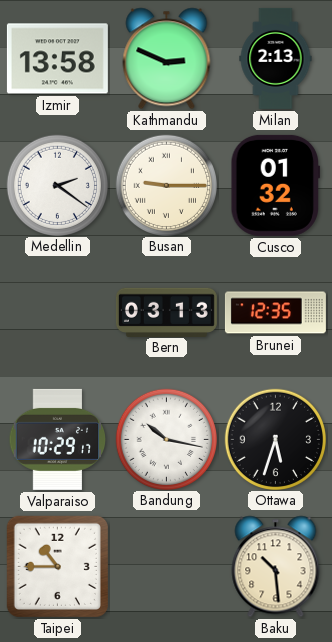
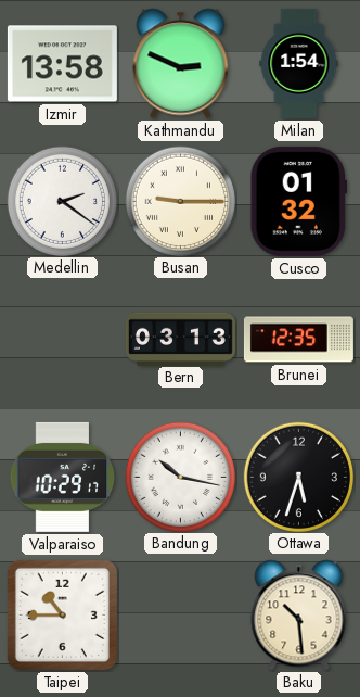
Milan: 2:13 -> 1:54
